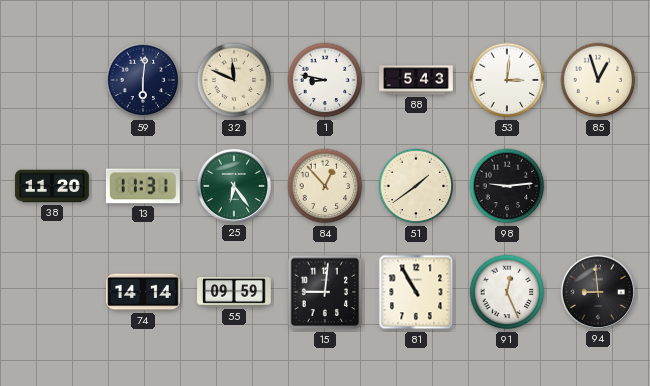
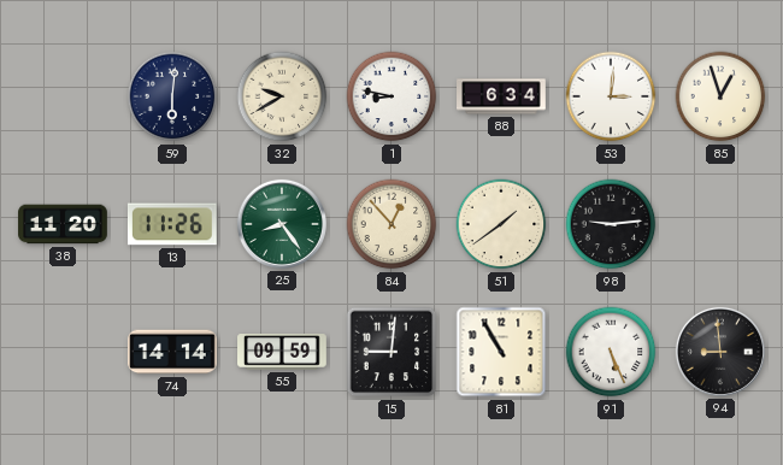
32: 11:49 -> 9:40
88: 5:43 -> 6:34
13: 11:31 -> 11:26
25: 6:24 -> 8:24
91: 12:26 -> 5:26
